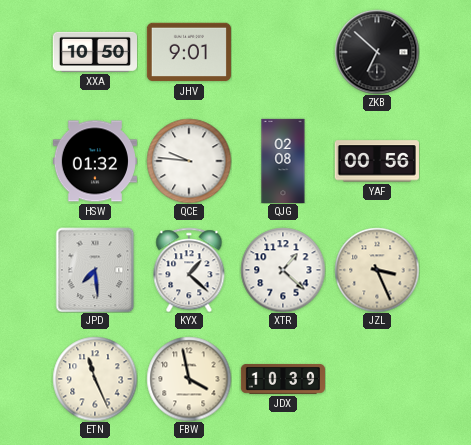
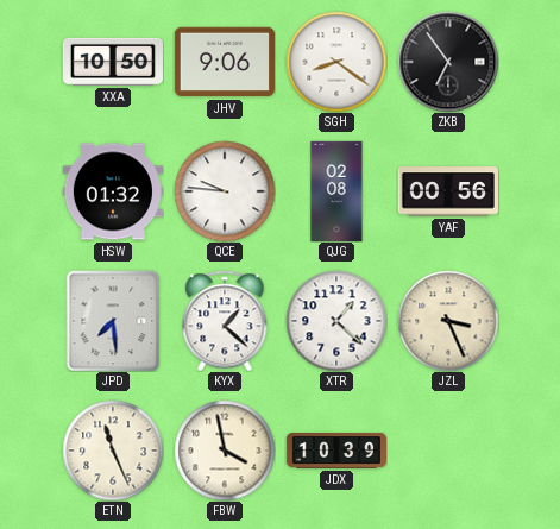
JHV: 9:01 -> 9:06
SGH: none -> 8:21
ZKB: 6:52 -> 6:54
